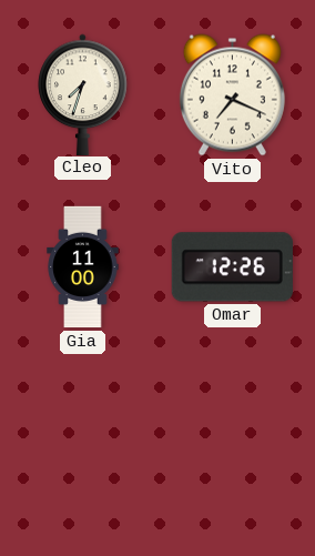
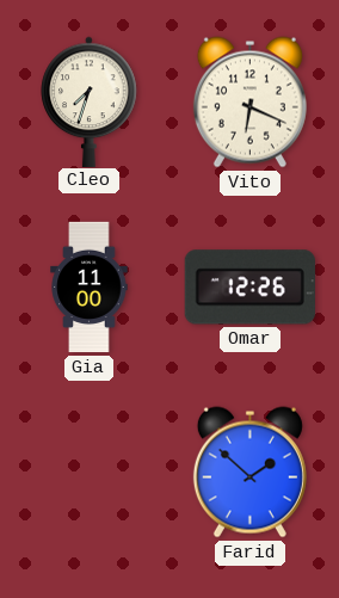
Vito: 7:19 -> 6:19
Farid: none -> 1:52
